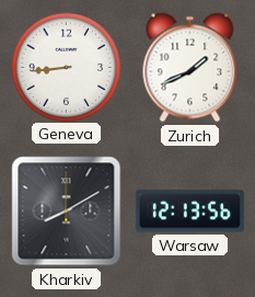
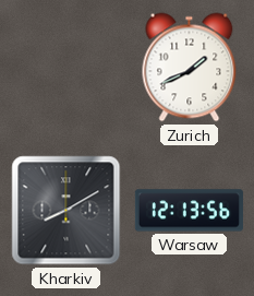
Geneva: 8:44 -> none
